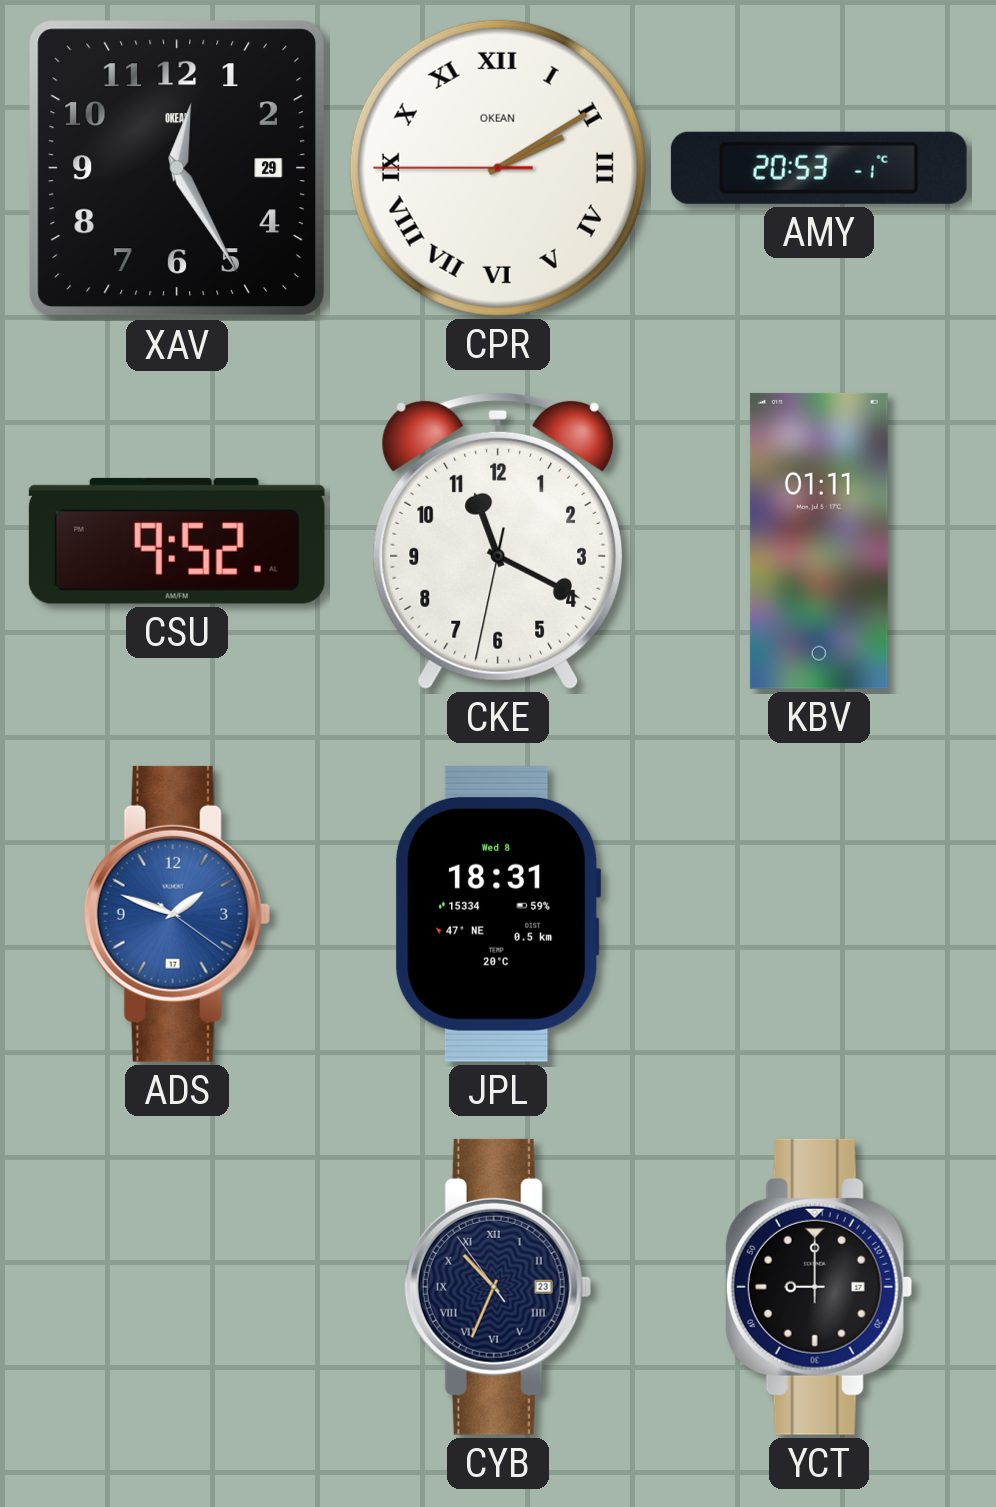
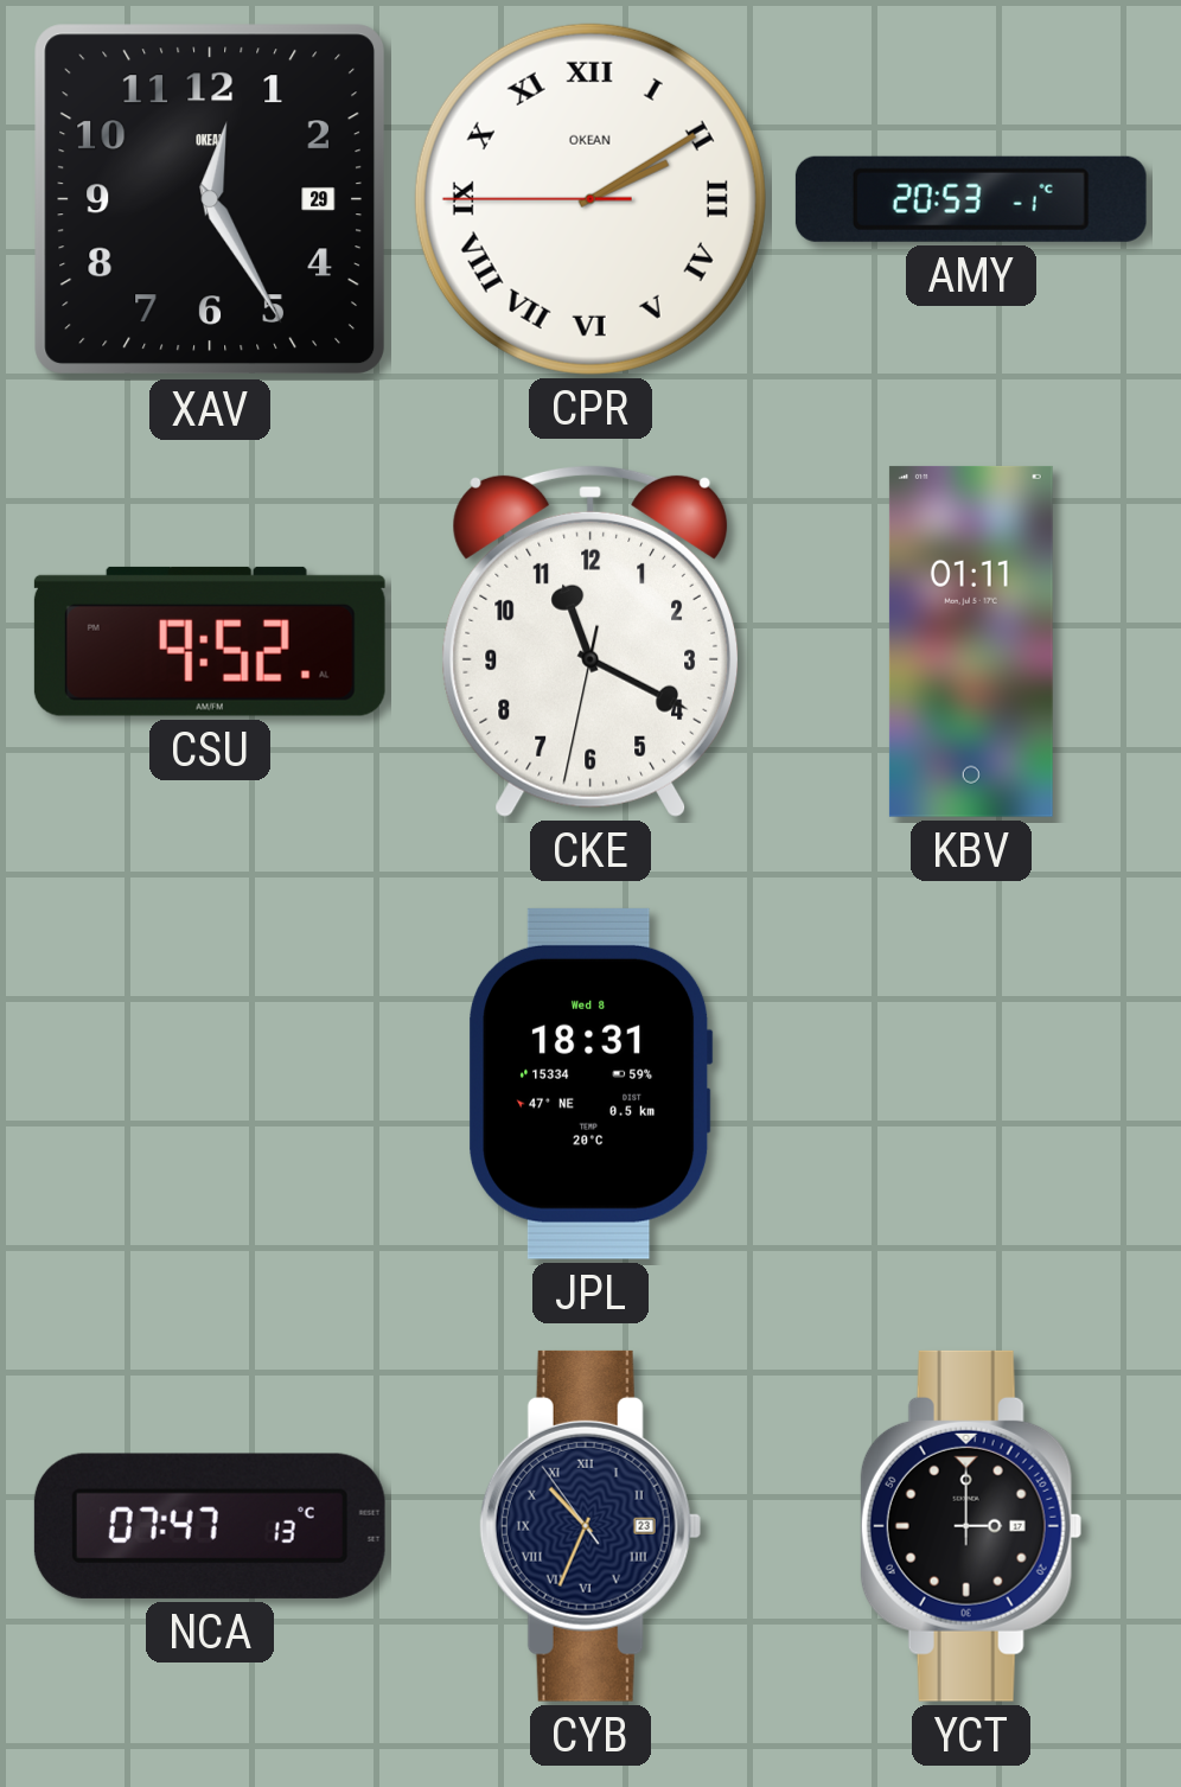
ADS: 1:48 -> none
NCA: none -> 07:47
YCT: 9:00 -> 3:00
